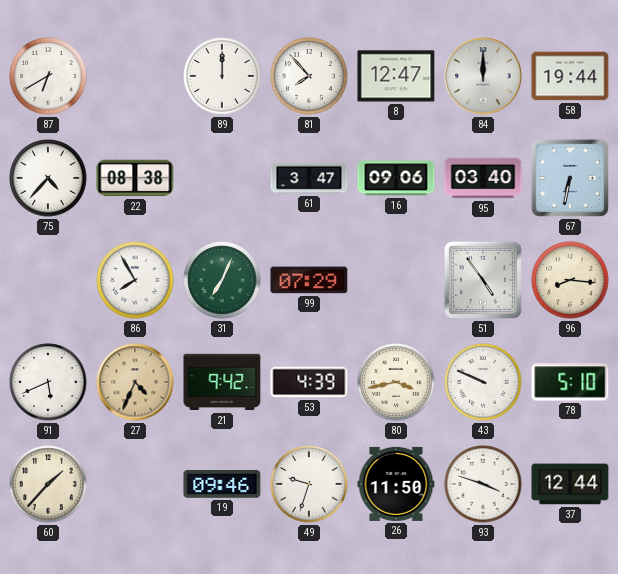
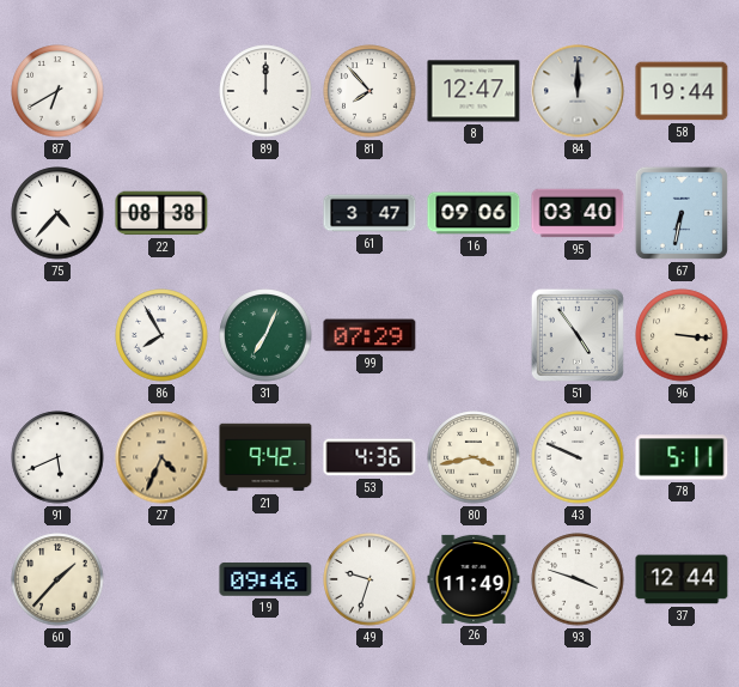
96: 8:16 -> 3:16
53: 4:39 -> 4:36
78: 5:10 -> 5:11
26: 11:50 -> 11:49
